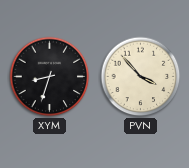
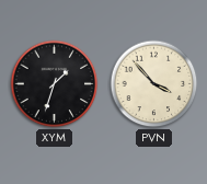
XYM: 8:33 -> 1:33
